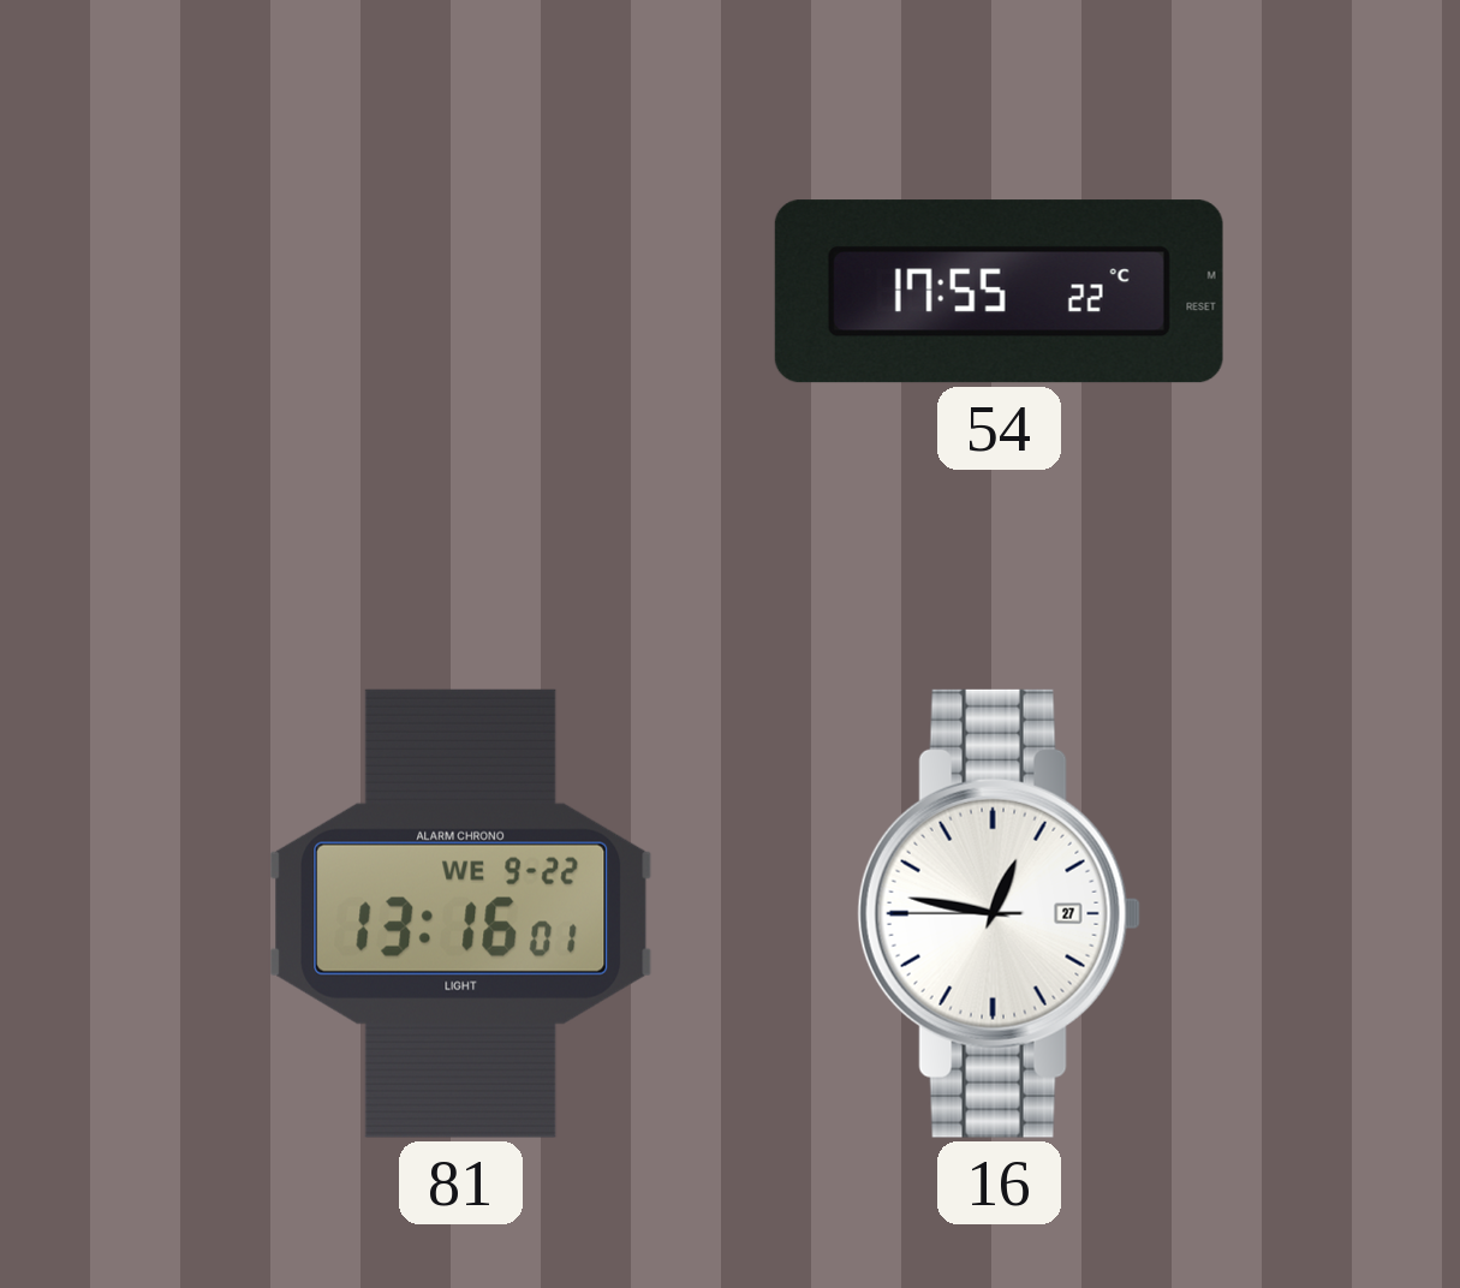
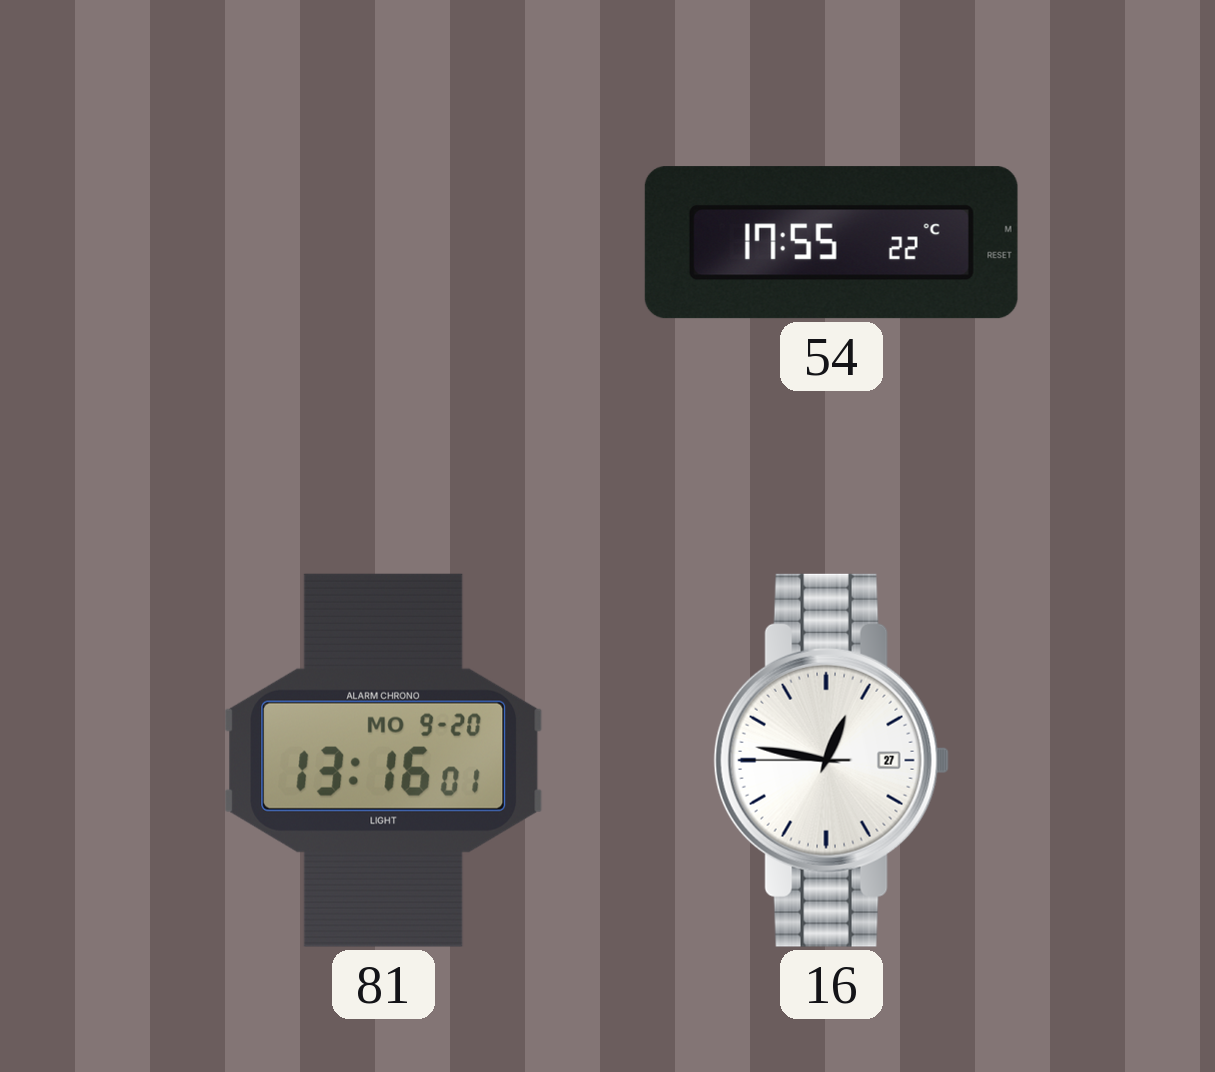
81 date: WE 9-22 -> MO 9-20
